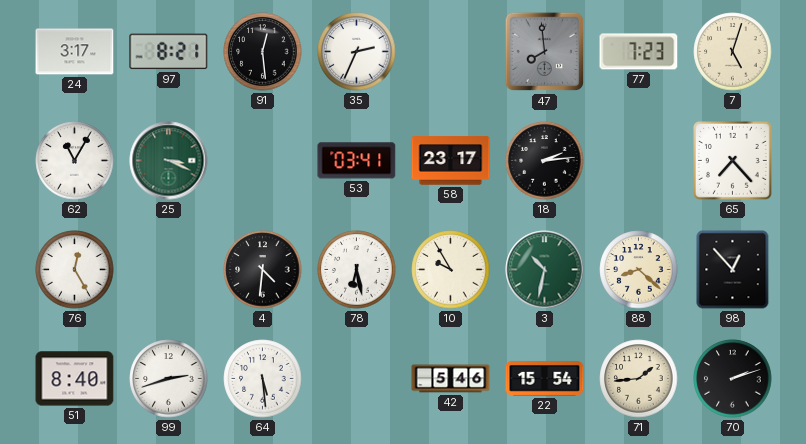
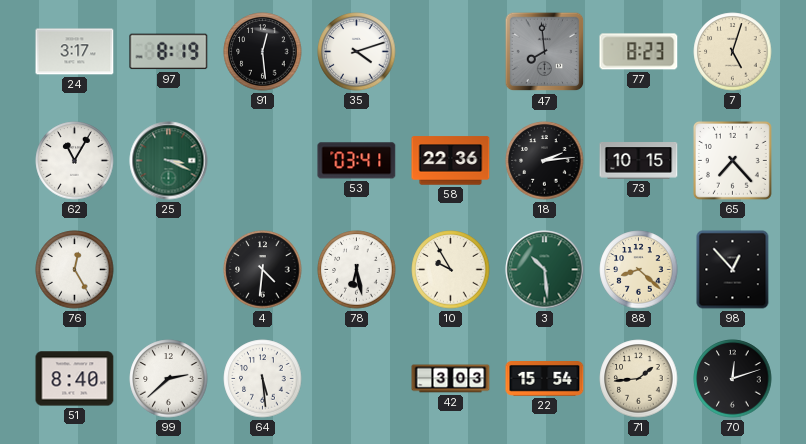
97: 8:21 -> 8:19
35: 2:34 -> 4:12
77: 7:23 -> 8:23
58: 23:17 -> 22:36
73: none -> 10:15
3: 10:32 -> 10:29
99: 2:42 -> 2:38
42: 5:46 -> 3:03
70: 2:12 -> 12:12
